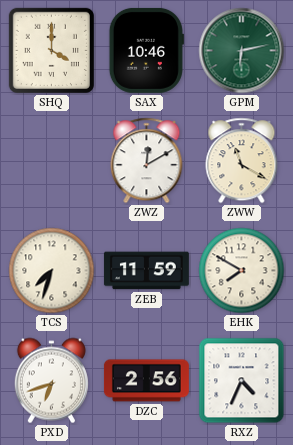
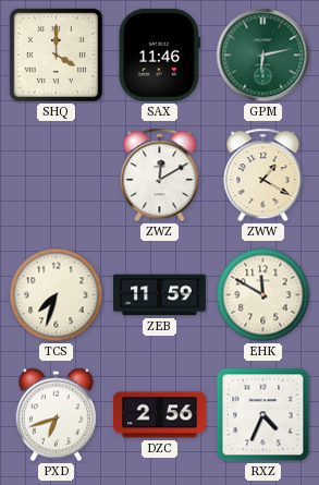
SAX: 10:46 -> 11:46
ZWW: 11:20 -> 1:20
EHK: 7:50 -> 11:50
